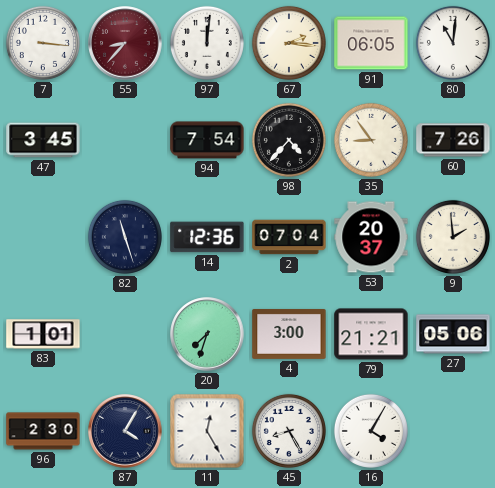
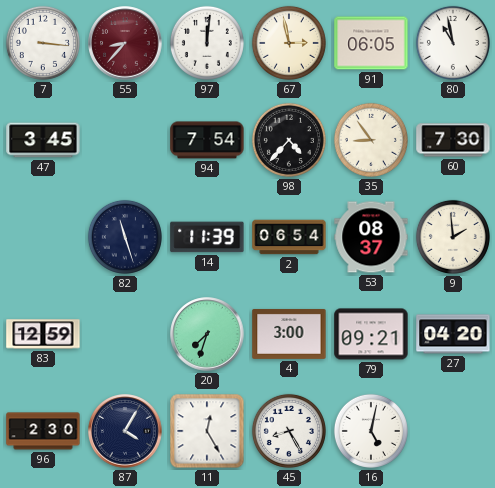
67: 2:16 -> 2:58
80: 11:01 -> 10:58
60: 7:26 -> 7:30
14: 12:36 -> 11:39
2: 07:04 -> 06:54
53: 20:37 -> 08:37
83: 1:01 -> 12:59
79: 21:21 -> 09:21
27: 05:06 -> 04:20
16: 4:05 -> 5:02
